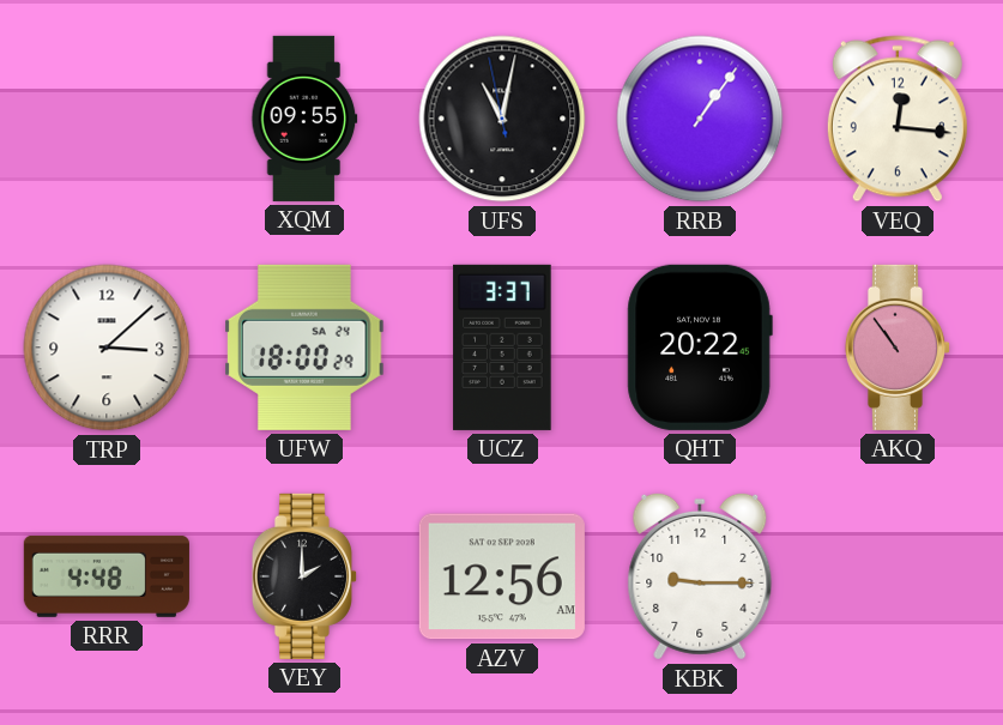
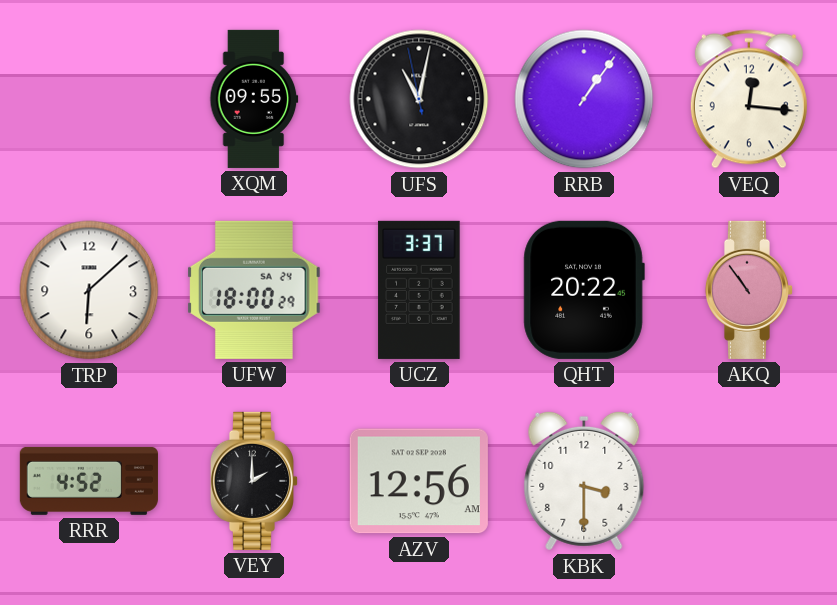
TRP: 3:08 -> 6:08
RRR: 4:48 -> 4:52
KBK: 9:15 -> 3:30
